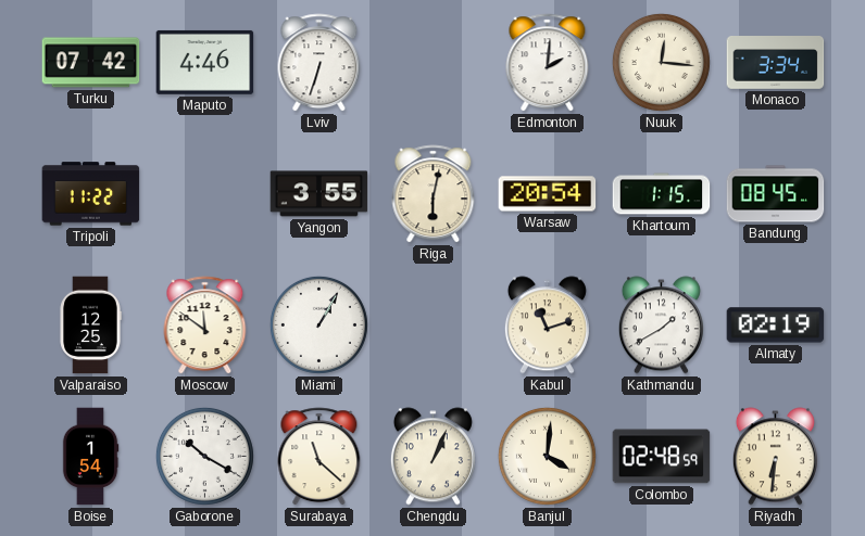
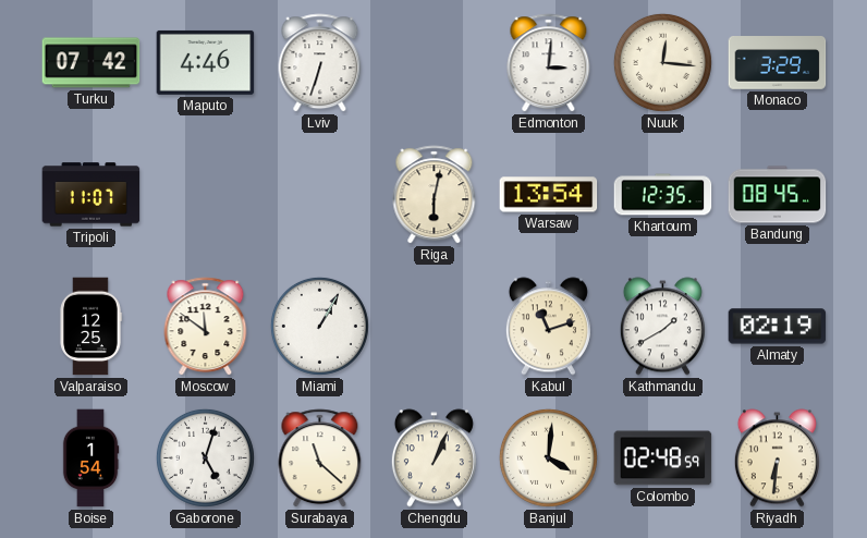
Edmonton: 2:01 -> 3:01
Monaco: 3:34 -> 3:29
Tripoli: 11:22 -> 11:07
Yangon: 3:55 -> none
Warsaw: 20:54 -> 13:54
Khartoum: 1:15 -> 12:35
Gaborone: 10:20 -> 5:03
